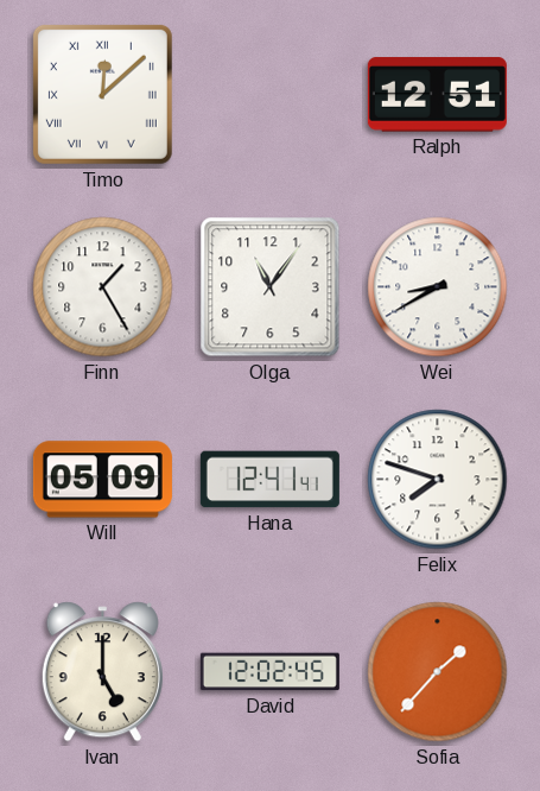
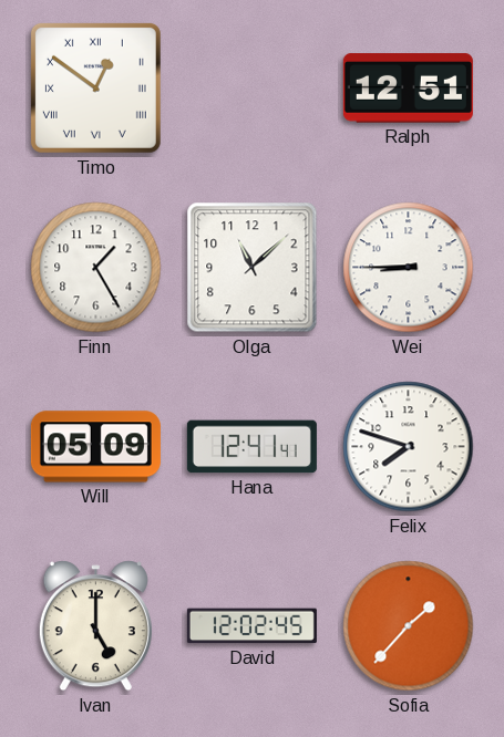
Timo: 12:08 -> 12:51
Olga: 11:06 -> 11:08
Wei: 8:40 -> 8:45
